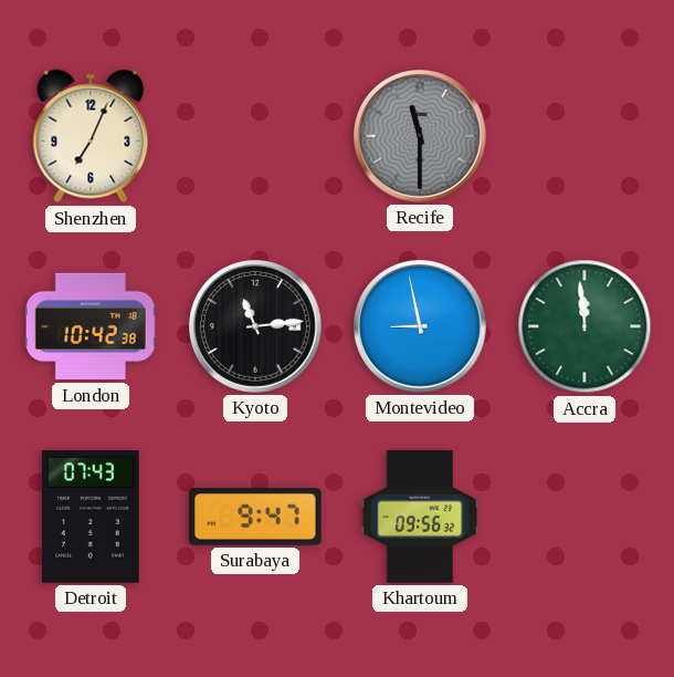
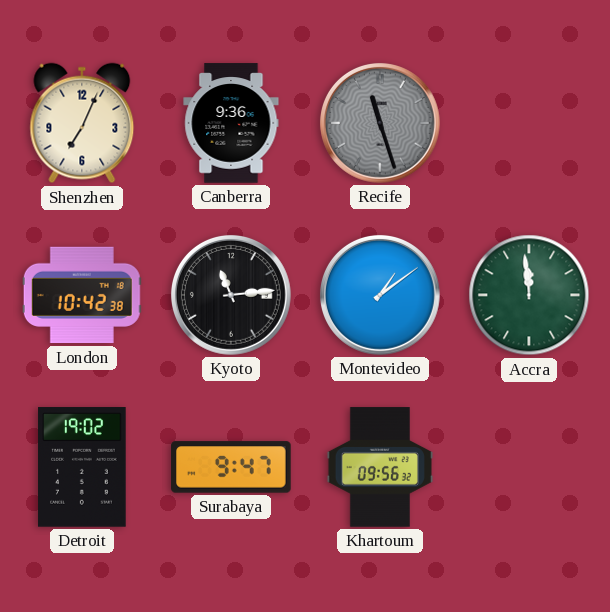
Canberra: none -> 9:36
Recife: 11:30 -> 11:27
Montevideo: 8:58 -> 1:09
Detroit: 07:43 -> 19:02
